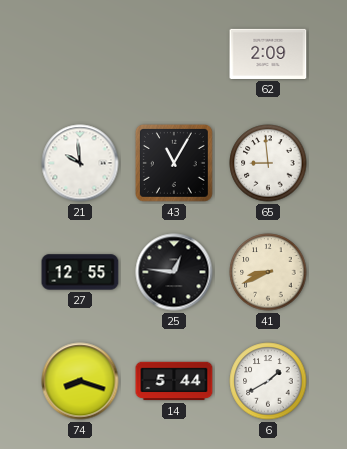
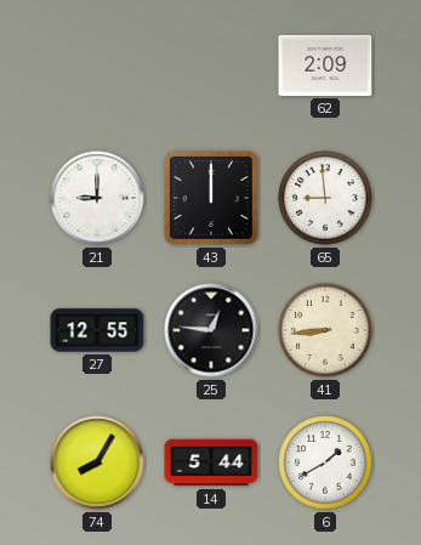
21: 9:59 -> 9:00
43: 11:05 -> 12:00
41: 8:41 -> 8:44
74: 8:18 -> 8:05
